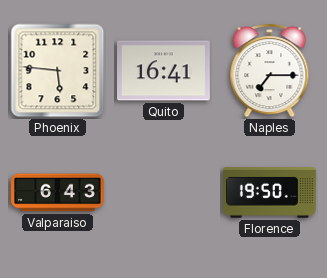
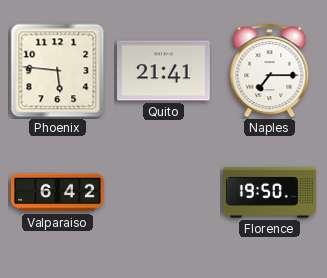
Quito: 16:41 -> 21:41
Valparaiso: 6:43 -> 6:42
